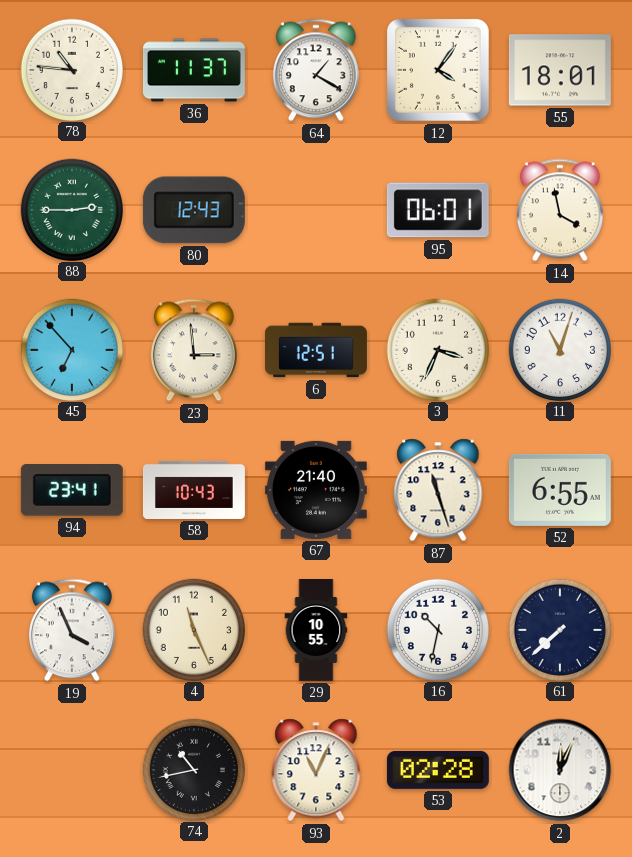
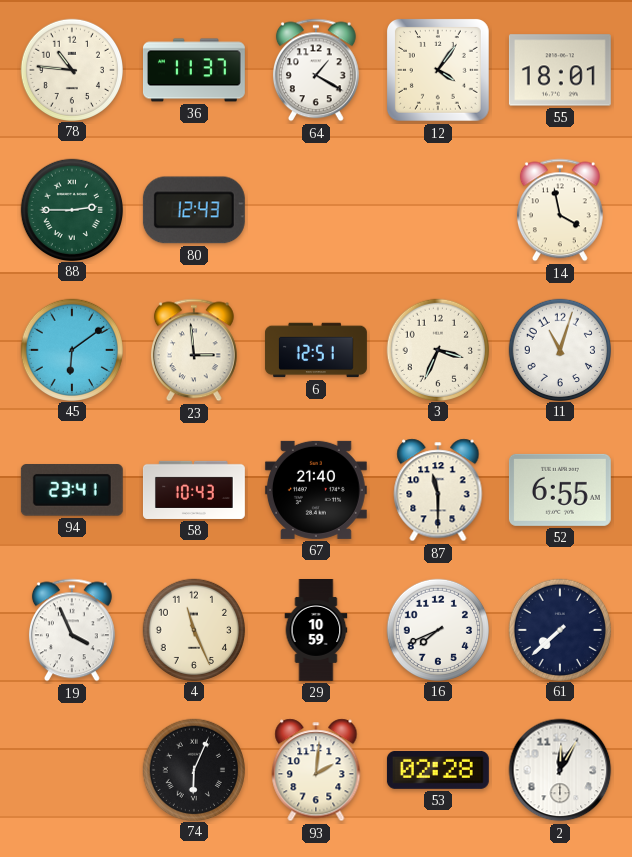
95: 06:01 -> none
45: 6:53 -> 6:09
87: 11:27 -> 11:30
29: 10:55 -> 10:59
16: 10:32 -> 7:41
74: 10:43 -> 6:04
93: 11:04 -> 2:01
2: 12:04 -> 12:05
